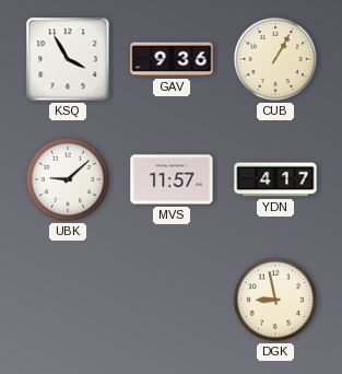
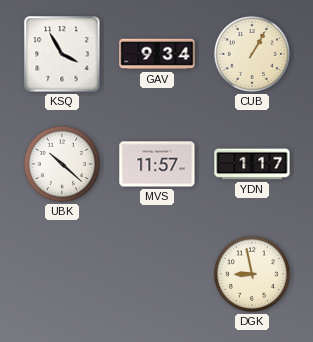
GAV: 9:36 -> 9:34
UBK: 9:08 -> 10:22
YDN: 4:17 -> 1:17
